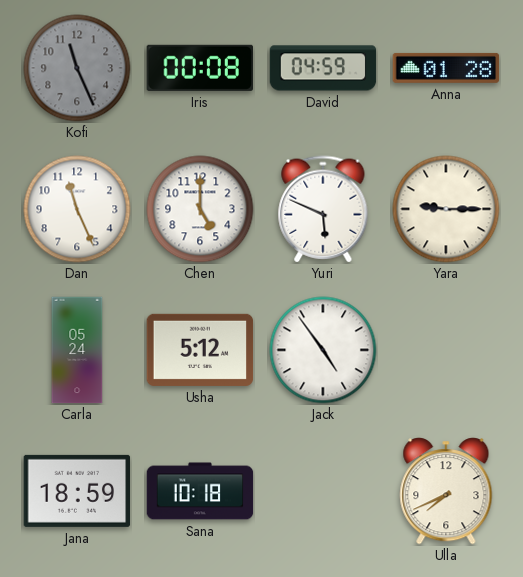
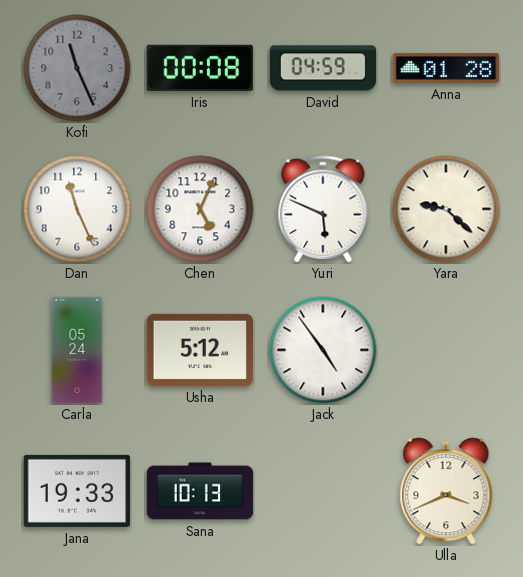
Chen: 5:00 -> 5:04
Yara: 9:15 -> 9:22
Jana: 18:59 -> 19:33
Sana: 10:18 -> 10:13
Ulla: 7:41 -> 3:41
